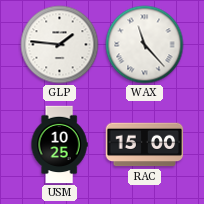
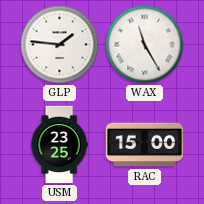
WAX: 11:23 -> 11:25
USM: 10:25 -> 23:25
